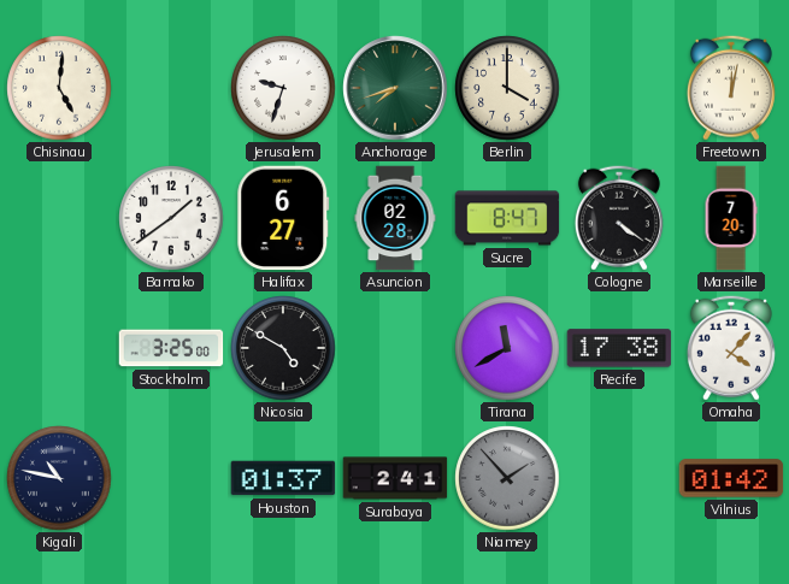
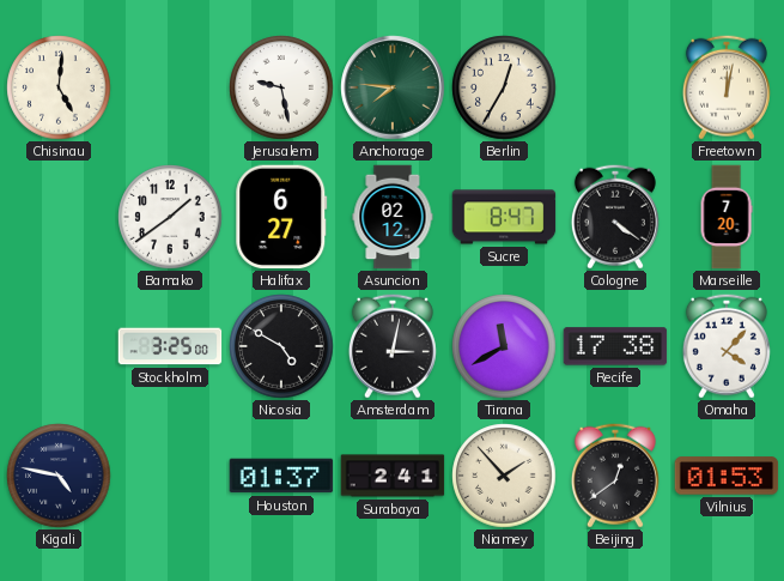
Jerusalem: 9:33 -> 9:28
Anchorage: 7:42 -> 7:46
Berlin: 4:00 -> 12:35
Asuncion: 02:28 -> 02:12
Amsterdam: none -> 3:02
Kigali: 10:47 -> 4:47
Niamey dial: grey -> cream
Beijing: none -> 12:39
Vilnius: 01:42 -> 01:53
